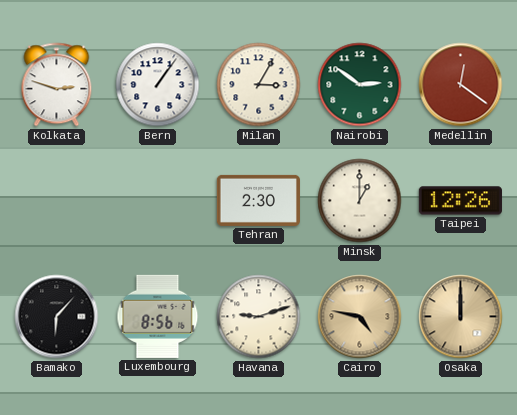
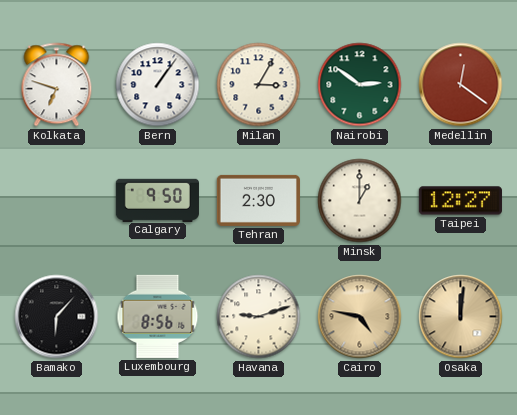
Kolkata: 2:48 -> 6:48
Calgary: none -> 9:50
Taipei: 12:26 -> 12:27
Osaka: 12:00 -> 12:01
